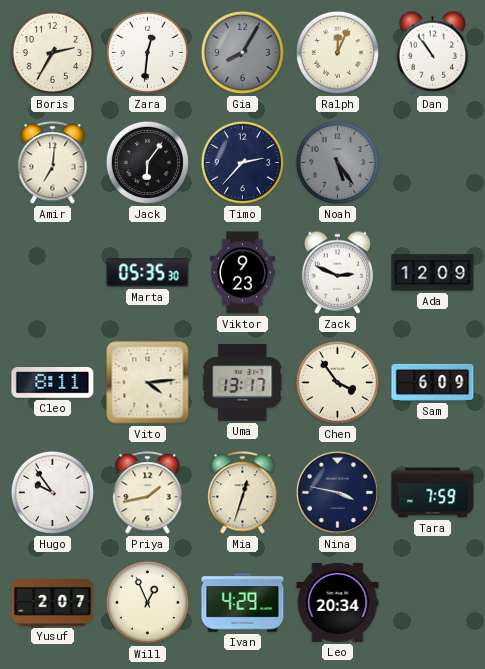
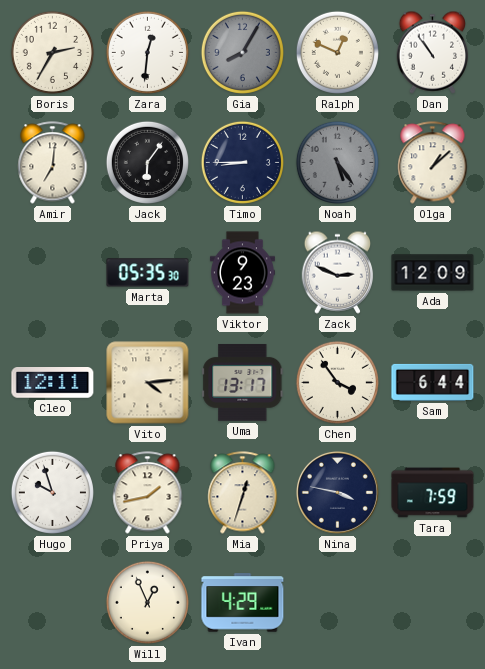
Ralph: 12:04 -> 12:49
Timo: 2:37 -> 8:45
Olga: none -> 1:08
Cleo: 8:11 -> 12:11
Sam: 6:09 -> 6:44
Hugo: 9:54 -> 9:57
Yusuf: 2:07 -> none
Leo: 20:34 -> none
